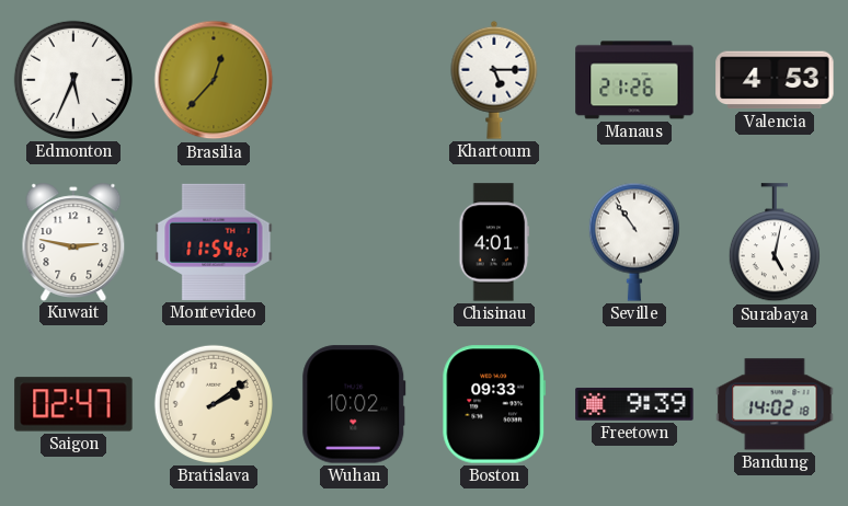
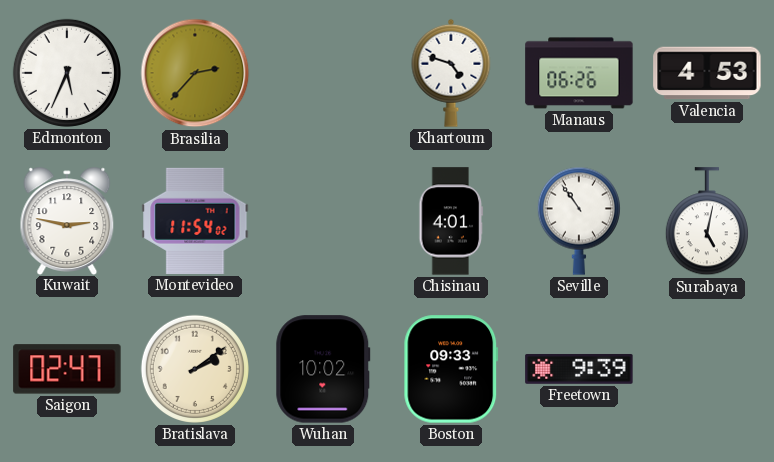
Brasilia: 12:37 -> 2:37
Khartoum: 5:15 -> 4:48
Manaus: 21:26 -> 06:26
Bandung: 14:02 -> none
